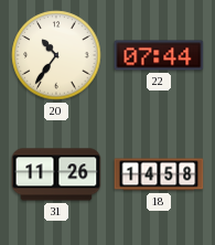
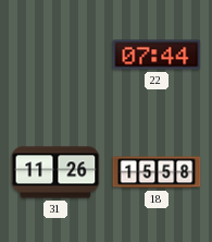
20: 10:36 -> none
18: 14:58 -> 15:58
